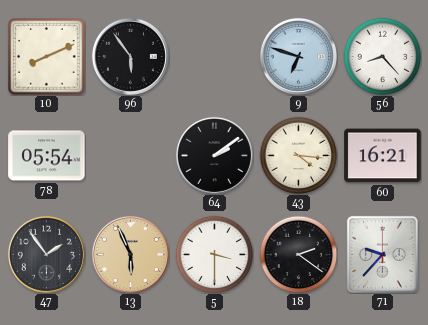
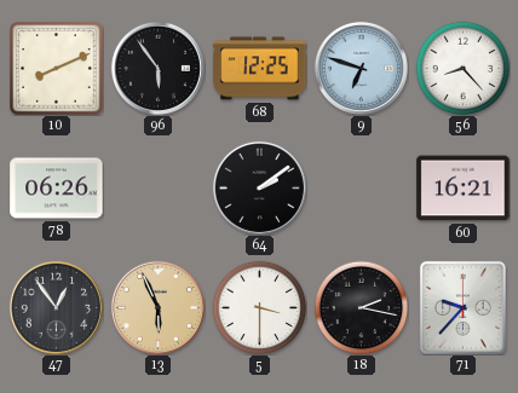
68: none -> 12:25
78: 05:54 -> 06:26
43: 4:16 -> none
47: 1:54 -> 12:54
18: 2:21 -> 2:17
